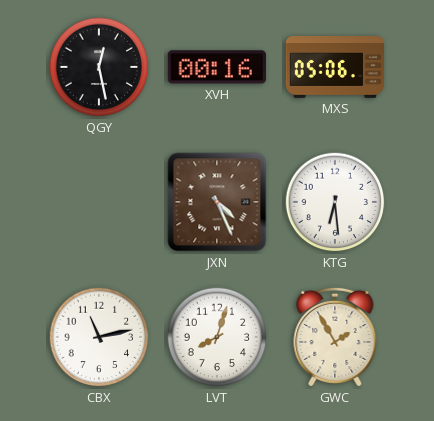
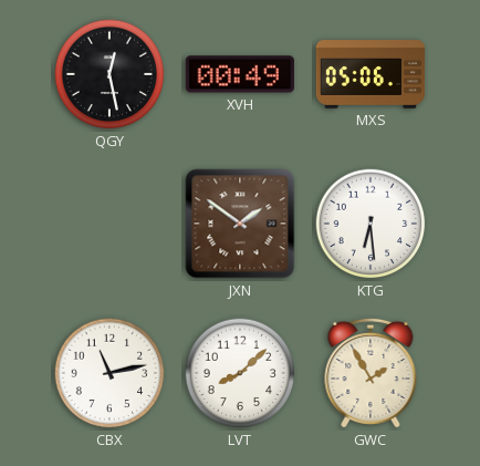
XVH: 00:16 -> 00:49
JXN: 4:26 -> 1:51
LVT: 8:03 -> 8:08
